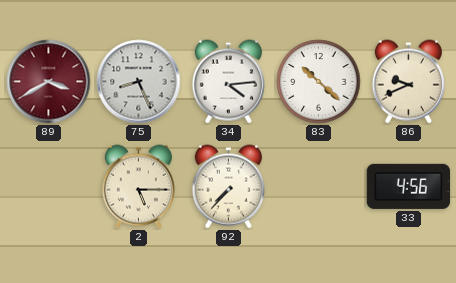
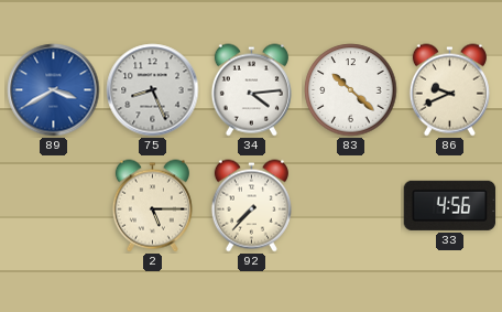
89 dial: burgundy -> blue
